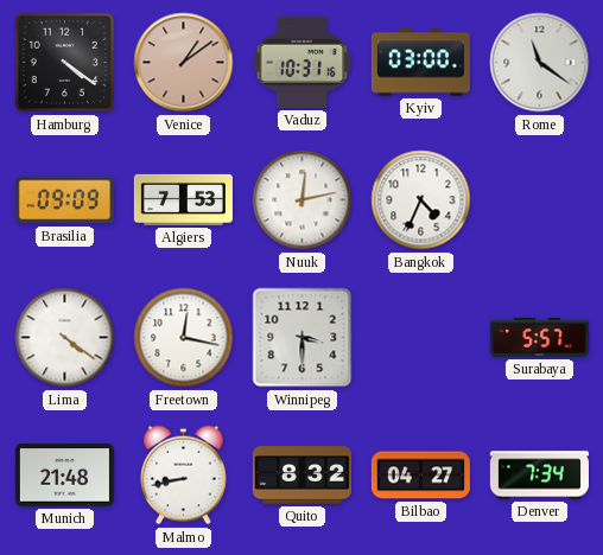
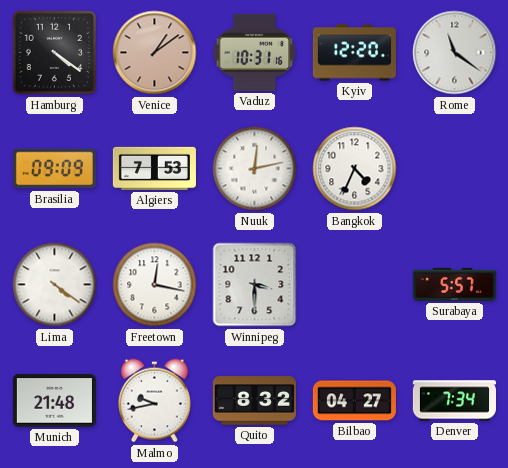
Kyiv: 03:00 -> 12:20
Malmo: 8:43 -> 9:43
